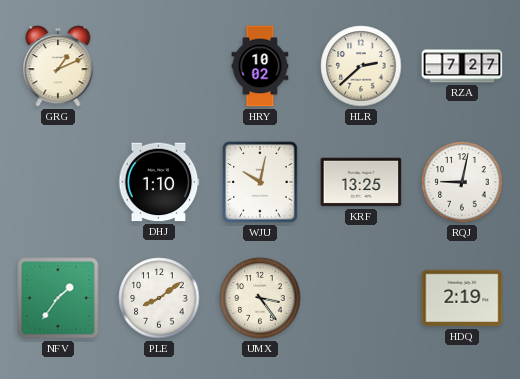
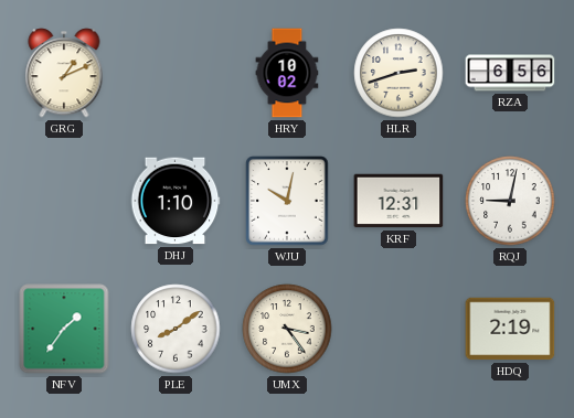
HLR: 2:38 -> 2:42
RZA: 7:27 -> 6:56
KRF: 13:25 -> 12:31
